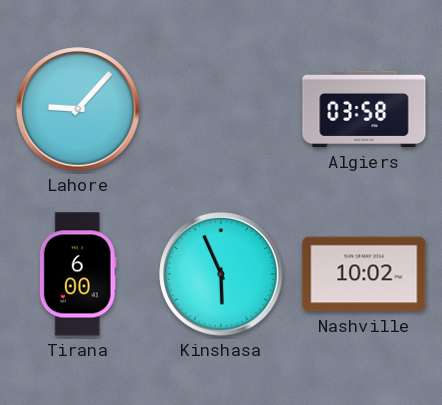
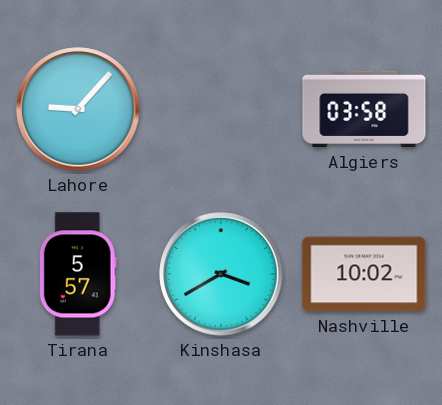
Tirana: 6:00 -> 5:57
Kinshasa: 5:56 -> 3:40
